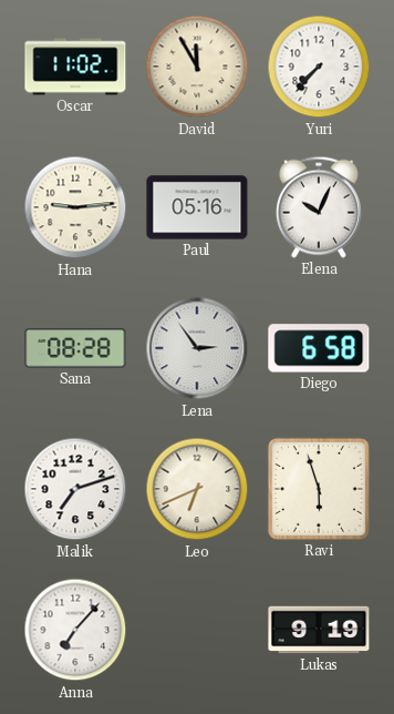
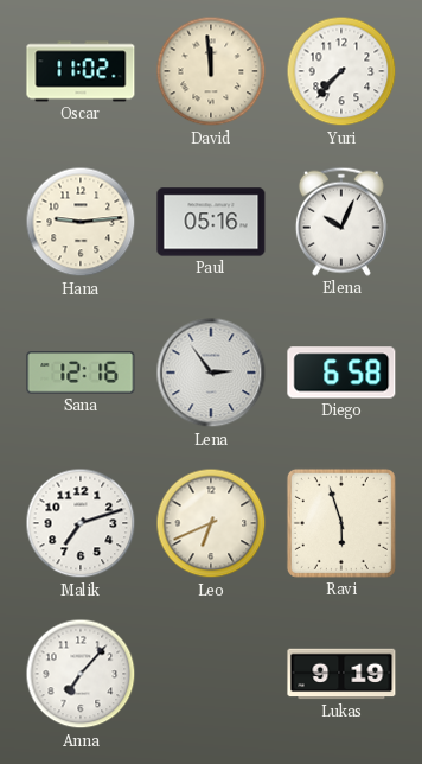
David: 11:55 -> 11:59
Sana: 08:28 -> 12:16
